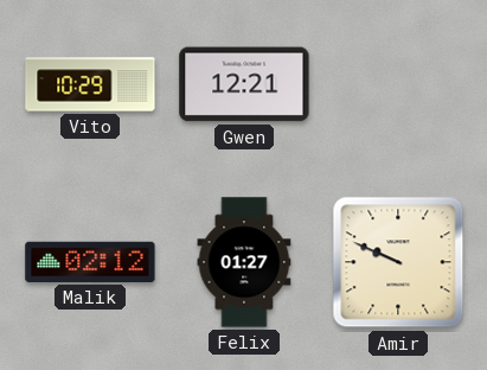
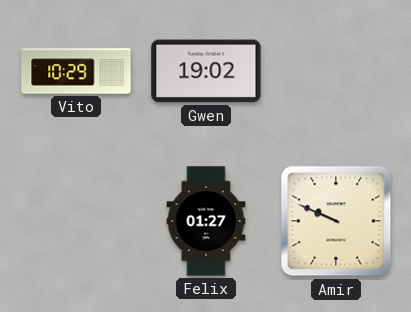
Gwen: 12:21 -> 19:02
Malik: 02:12 -> none
